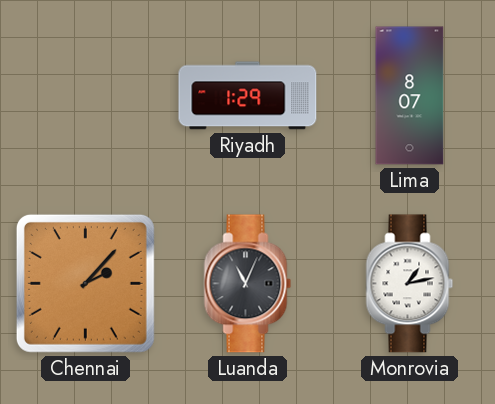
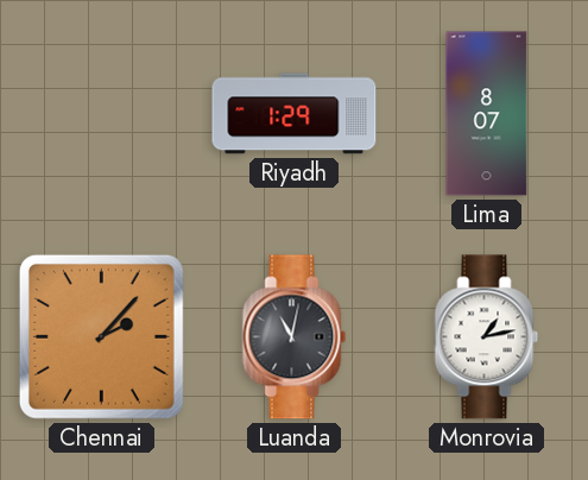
Luanda: 11:04 -> 11:02
